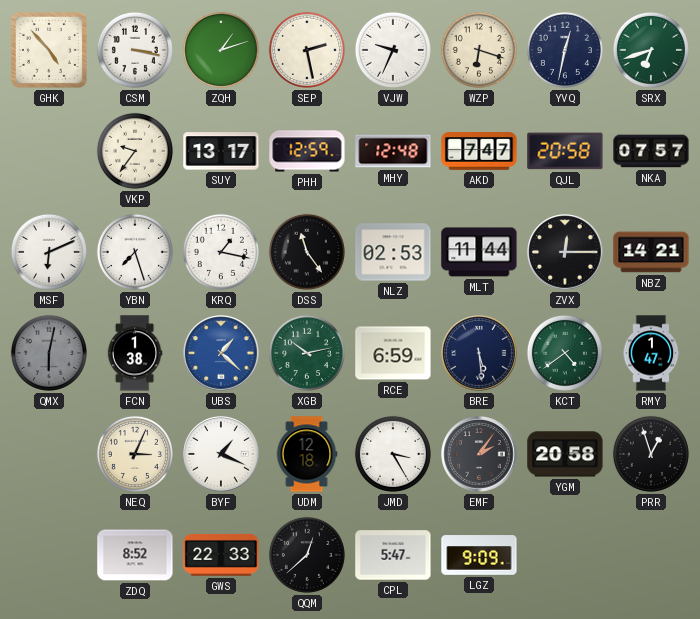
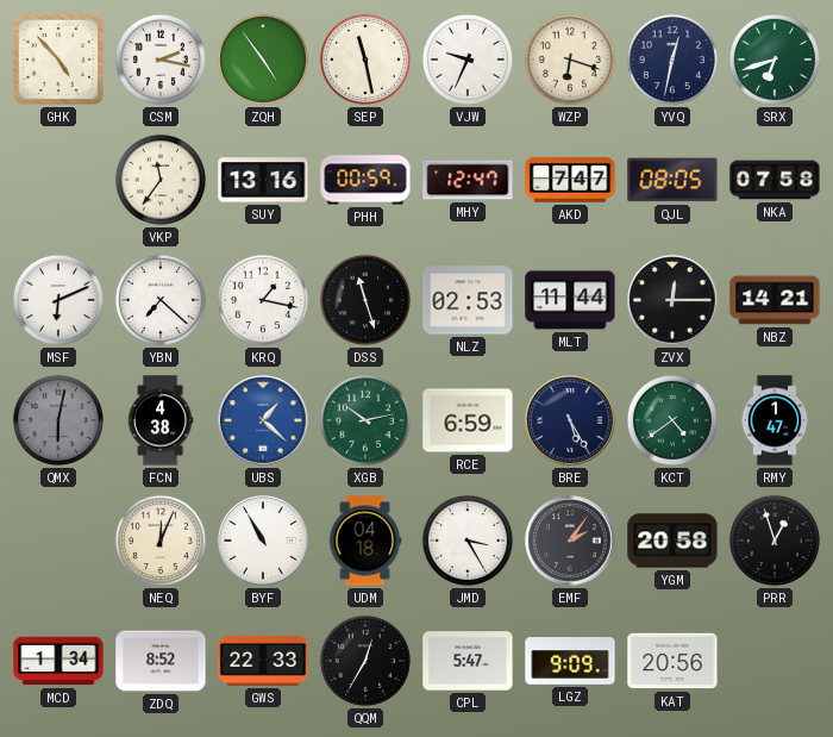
CSM: 3:17 -> 2:17
ZQH: 1:12 -> 4:54
SEP: 2:28 -> 11:28
VKP: 9:36 -> 11:36
SUY: 13:17 -> 13:16
PHH: 12:59 -> 00:59
MHY: 12:48 -> 12:47
QJL: 20:58 -> 08:05
NKA: 07:57 -> 07:58
YBN: 7:27 -> 7:22
DSS: 11:24 -> 11:27
FCN: 1:38 -> 4:38
BRE: 5:29 -> 5:25
NEQ: 3:04 -> 12:04
BYF: 1:19 -> 10:55
UDM: 12:18 -> 04:18
MCD: none -> 1:34
QQM: 12:38 -> 12:35
KAT: none -> 20:56
